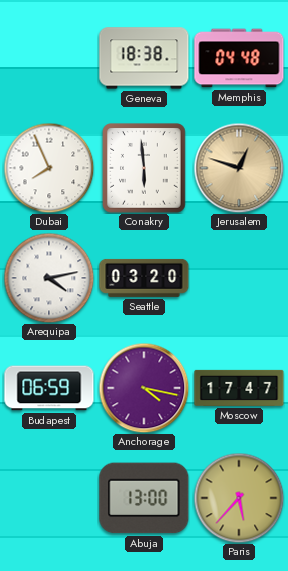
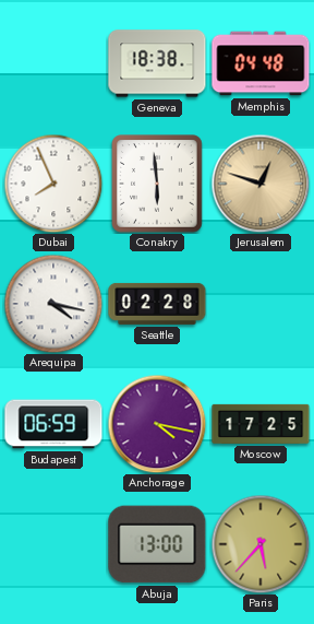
Arequipa: 4:13 -> 4:17
Seattle: 03:20 -> 02:28
Moscow: 17:47 -> 17:25
